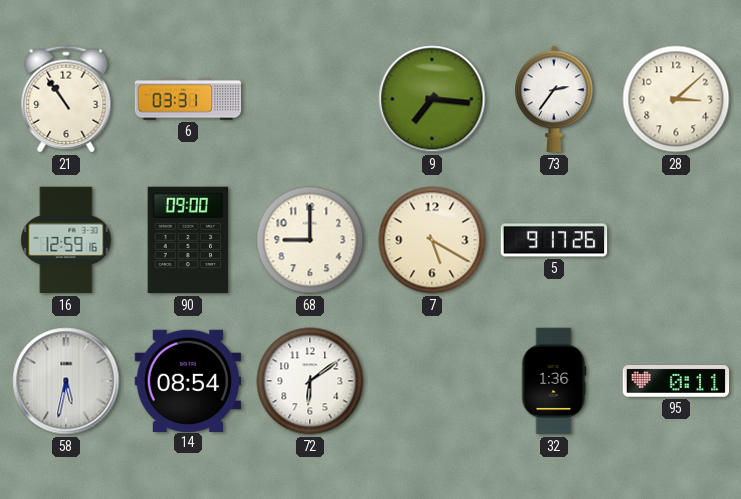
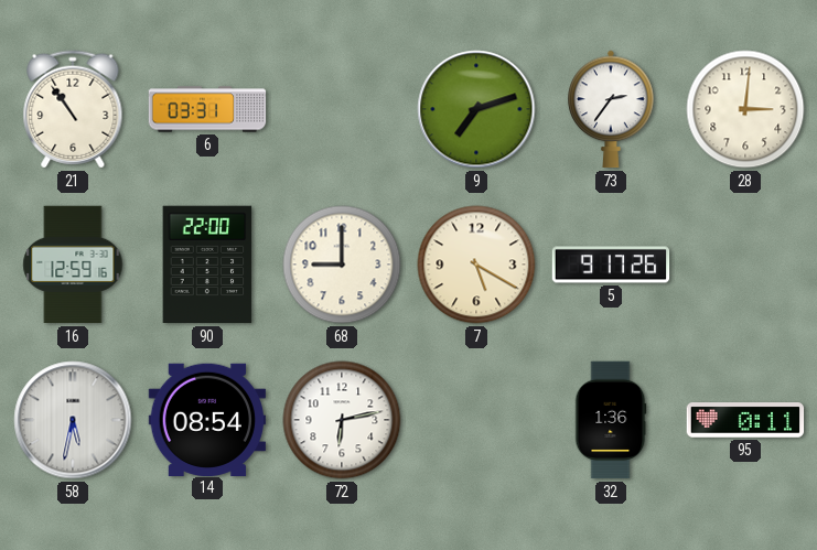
9: 7:16 -> 7:12
28: 3:08 -> 3:01
90: 09:00 -> 22:00
72: 6:09 -> 6:13
